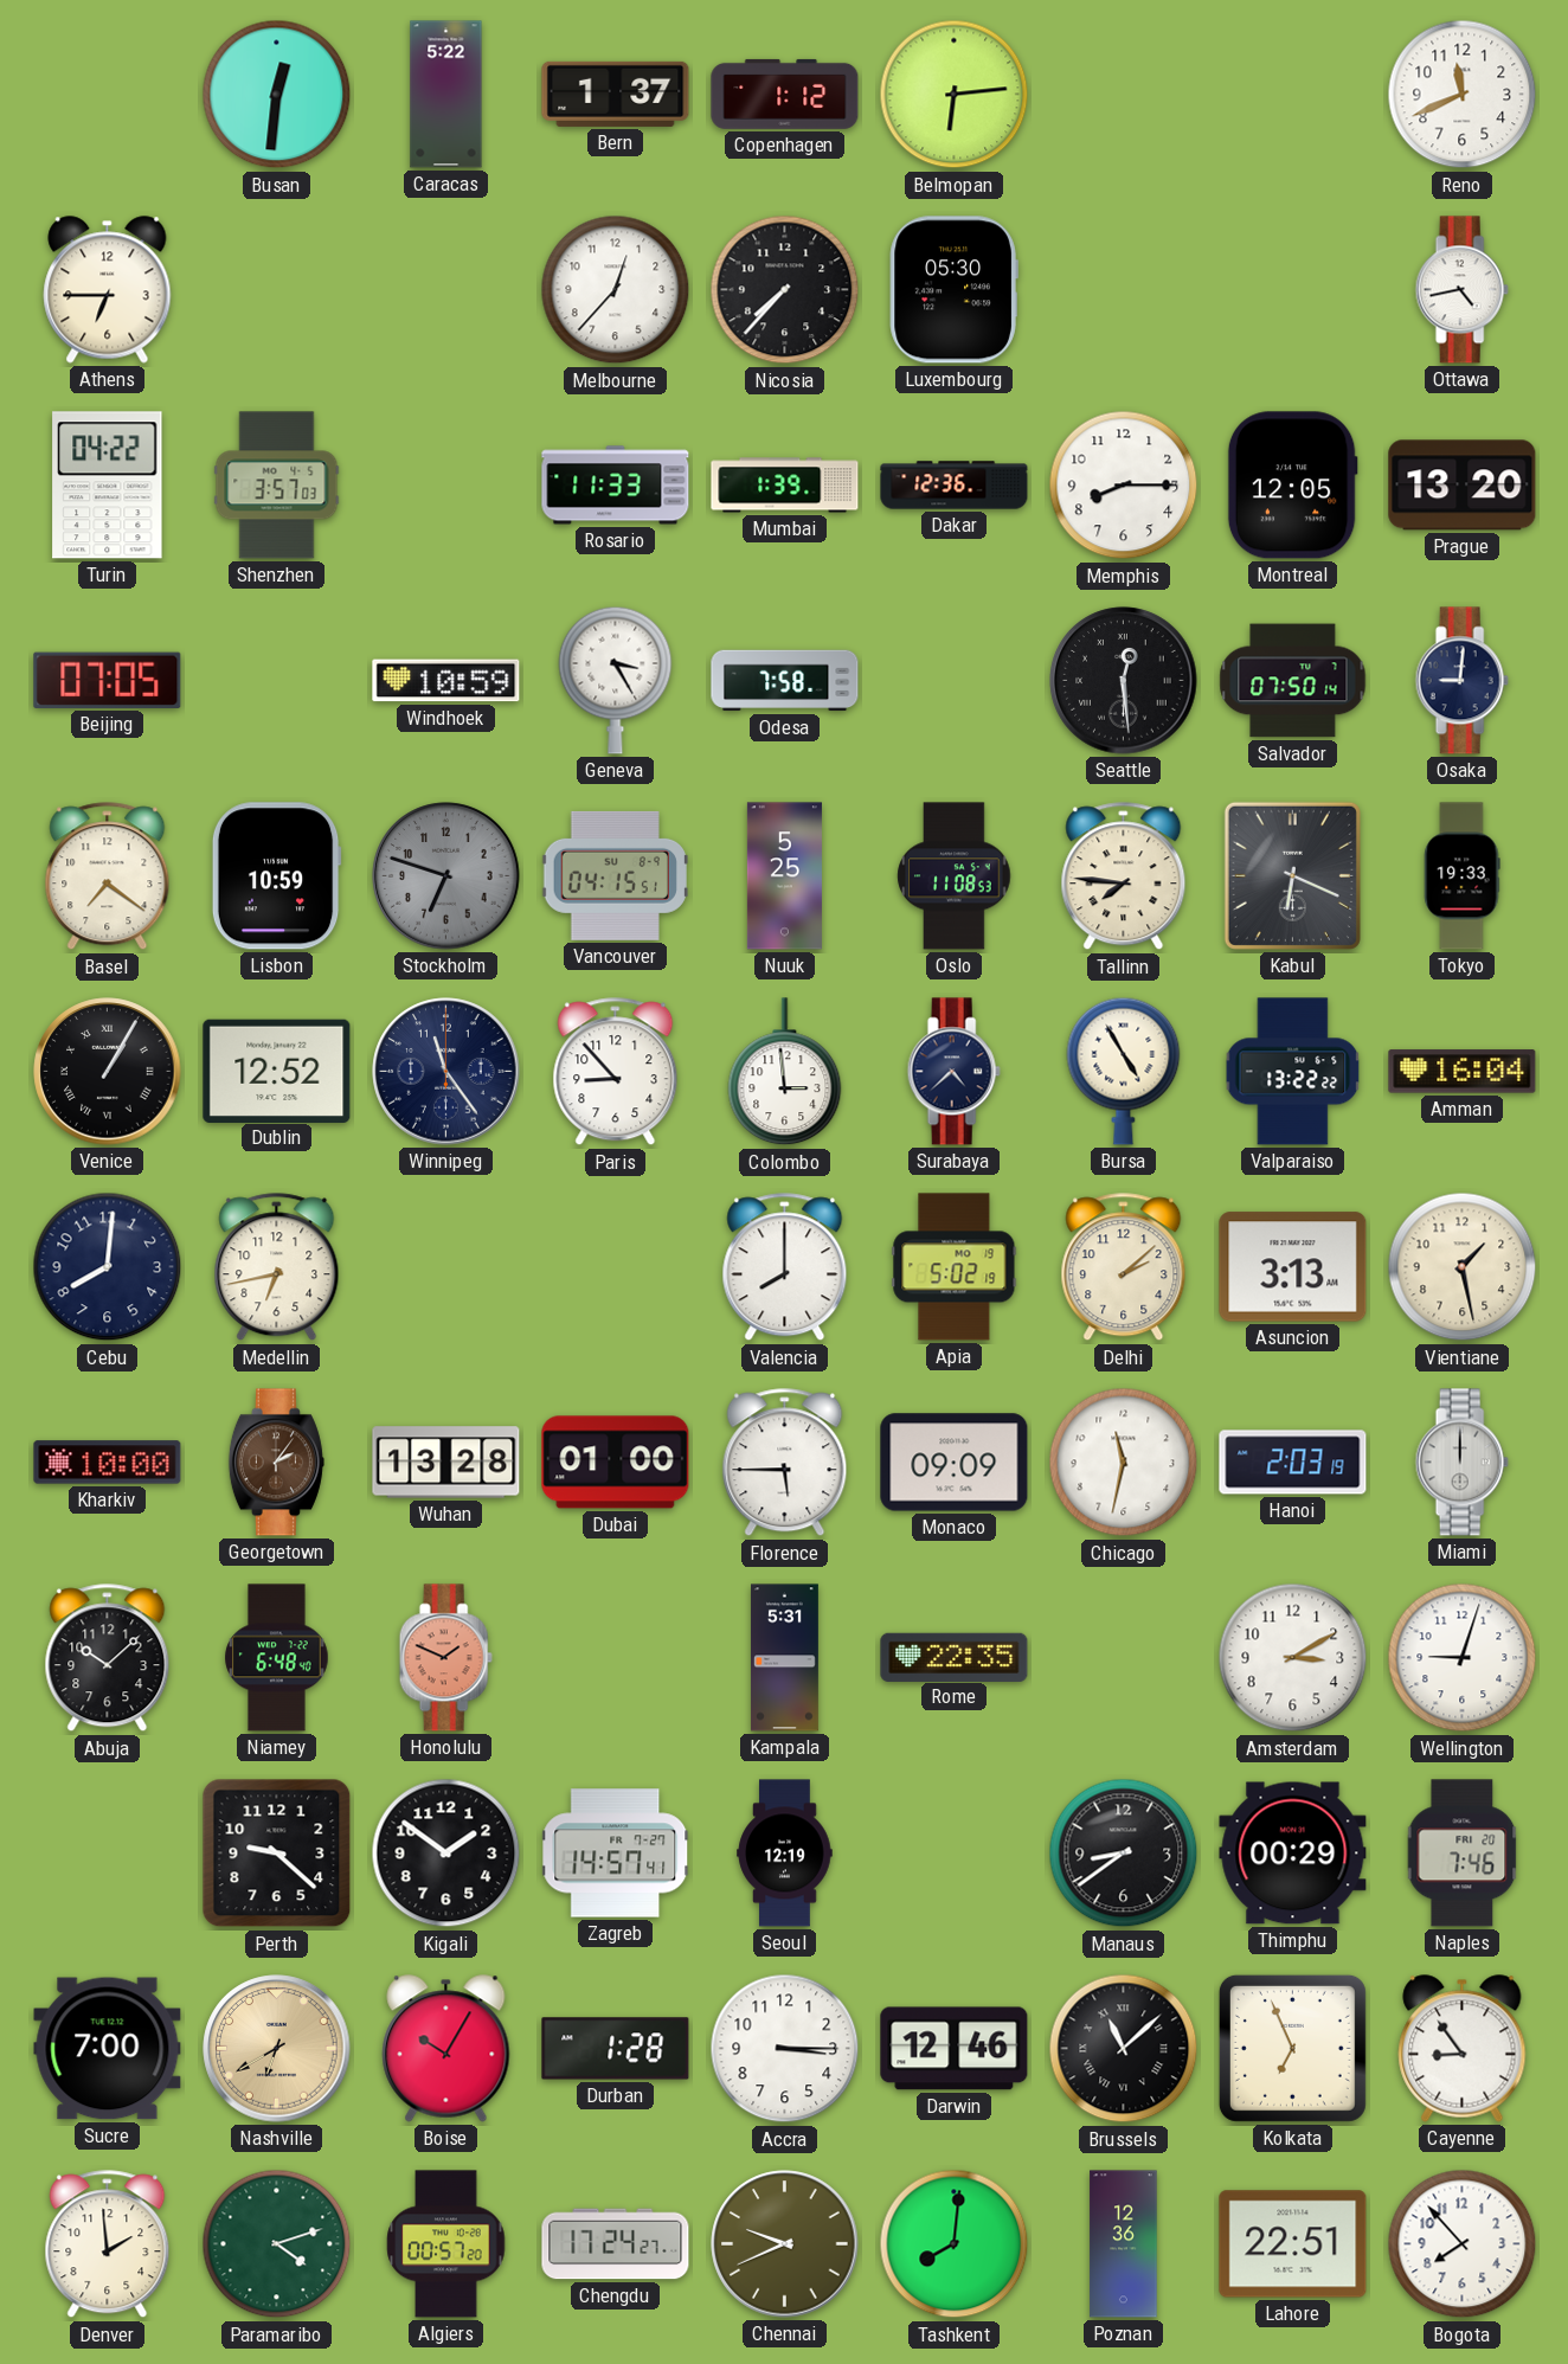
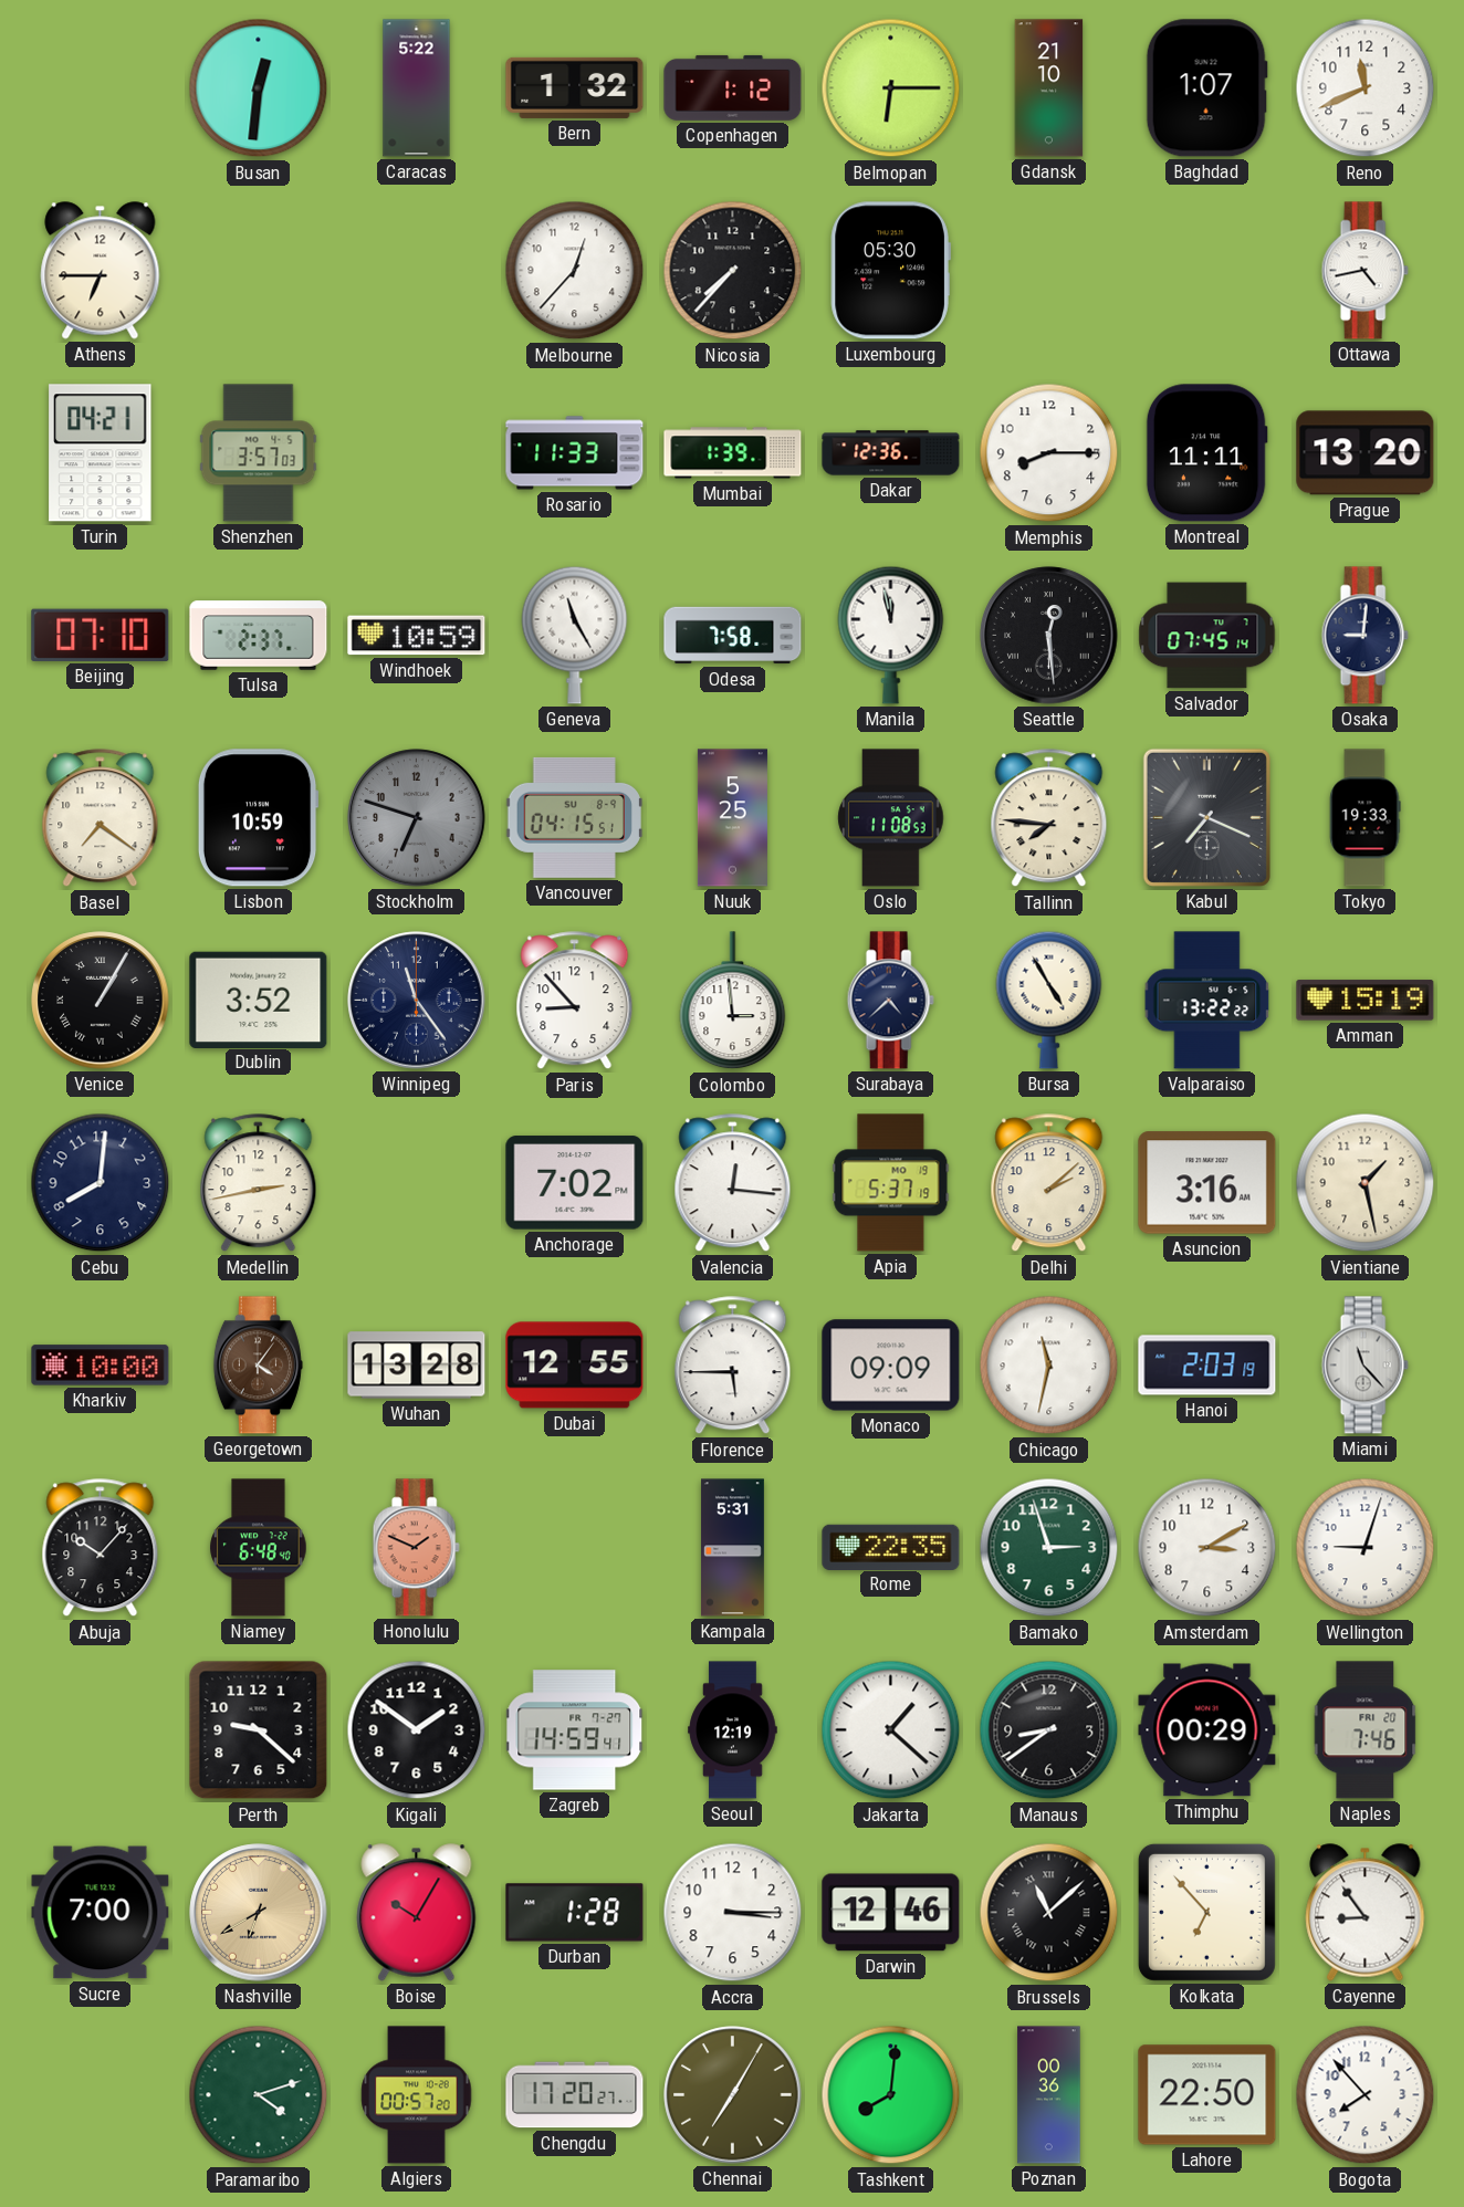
Bern: 1:37 -> 1:32
Belmopan: 6:14 -> 6:15
Gdansk: none -> 21:10
Baghdad: none -> 1:07
Turin: 04:22 -> 04:21
Montreal: 12:05 -> 11:11
Beijing: 07:05 -> 07:10
Tulsa: none -> 2:37
Geneva: 3:25 -> 11:25
Manila: none -> 11:58
Salvador: 07:50 -> 07:45
Kabul: 6:19 -> 7:19
Dublin: 12:52 -> 3:52
Amman: 16:04 -> 15:19
Medellin: 6:43 -> 2:43
Anchorage: none -> 7:02
Valencia: 8:00 -> 12:16
Apia: 5:02 -> 5:37
Asuncion: 3:13 -> 3:16
Georgetown: 2:06 -> 4:06
Dubai: 01:00 -> 12:55
Miami: 12:00 -> 11:23
Abuja: 10:08 -> 10:07
Bamako: none -> 2:57
Zagreb: 14:57 -> 14:59
Jakarta: none -> 1:22
Kolkata: 6:56 -> 6:53
Denver: 1:59 -> none
Chengdu: 17:24 -> 17:20
Chennai: 9:41 -> 7:05
Poznan: 12:36 -> 00:36
Lahore: 22:51 -> 22:50
